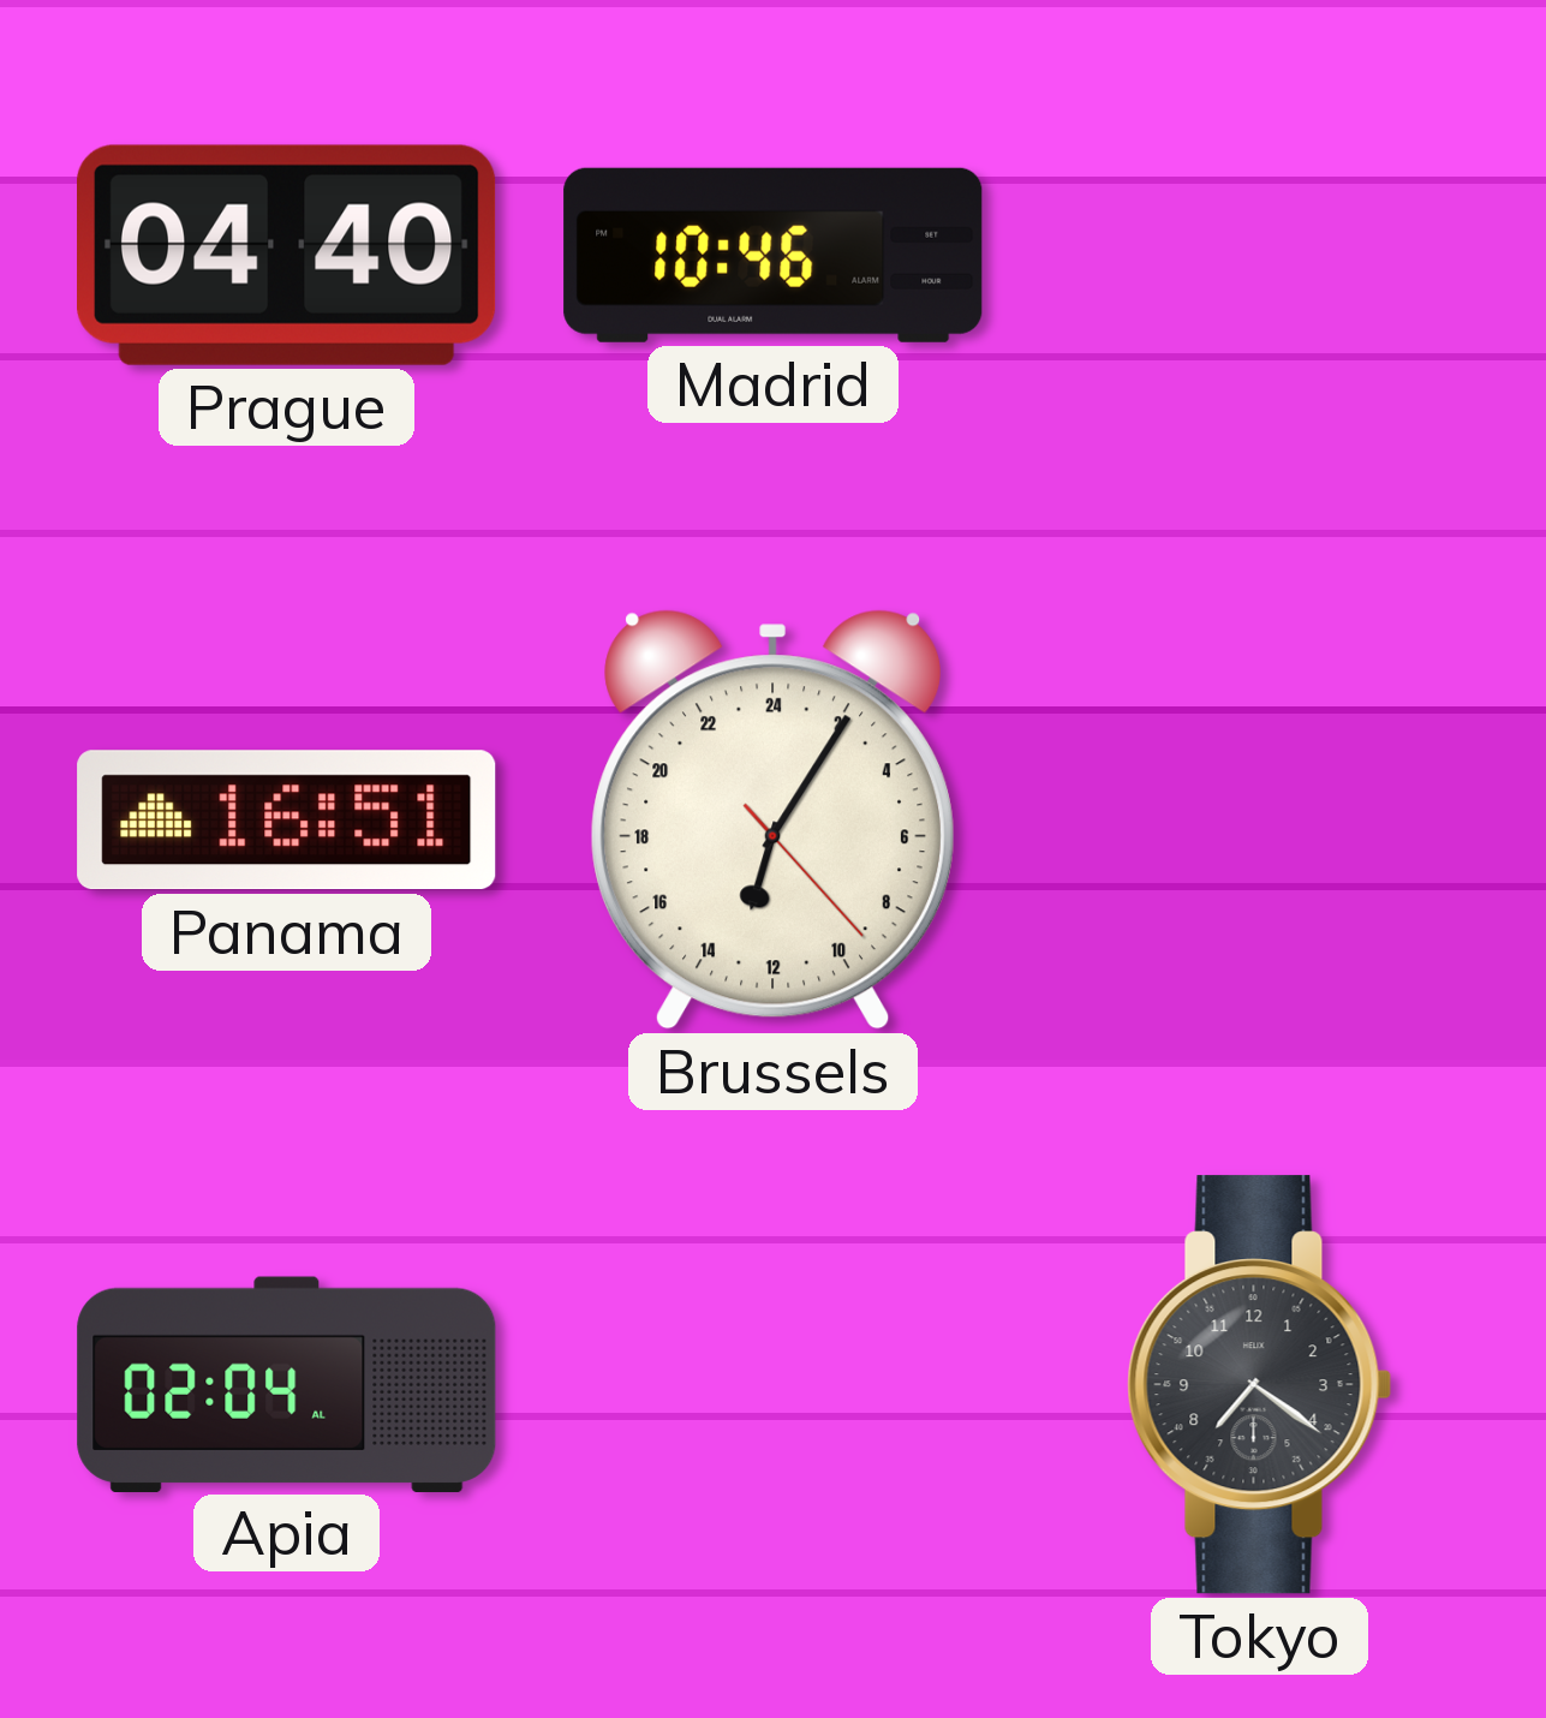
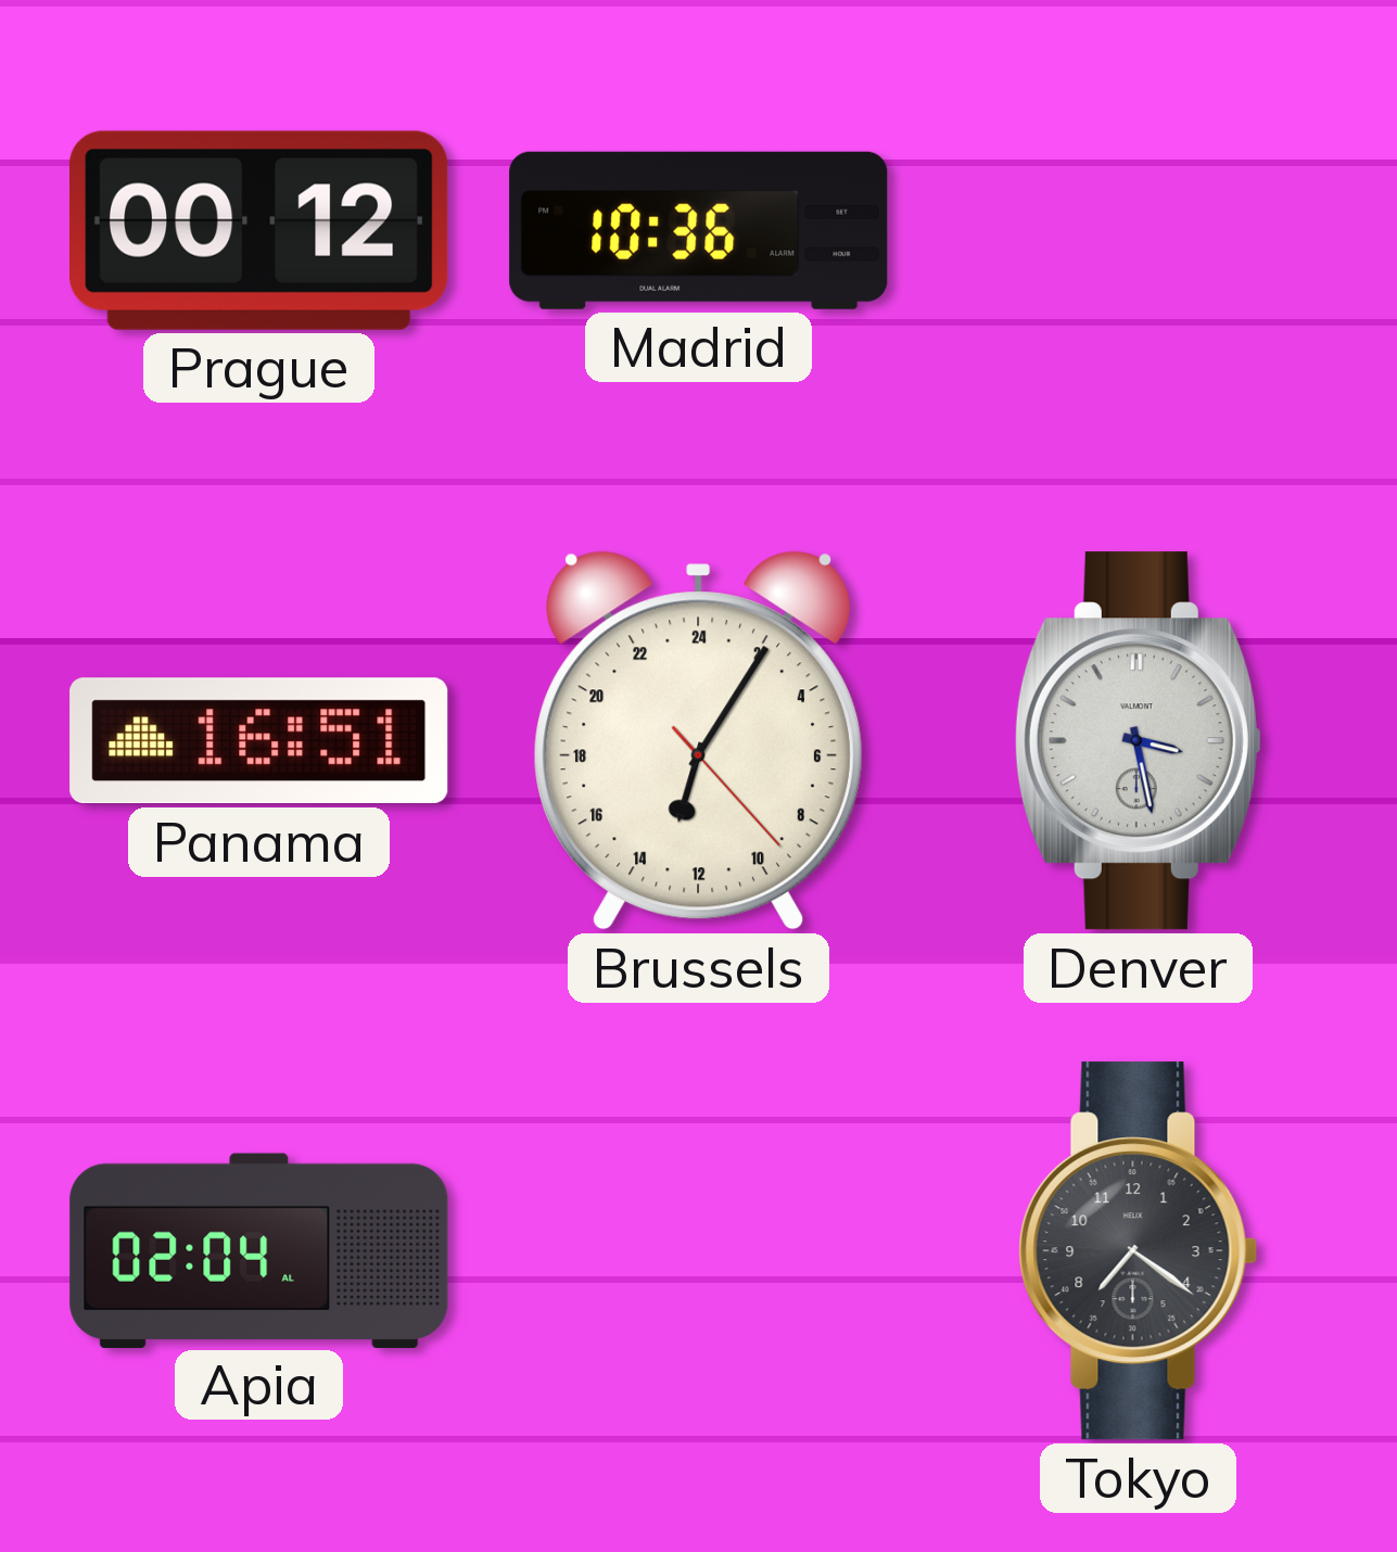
Prague: 04:40 -> 00:12
Madrid: 10:46 -> 10:36
Denver: none -> 3:28
